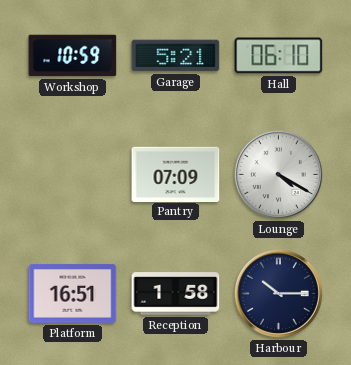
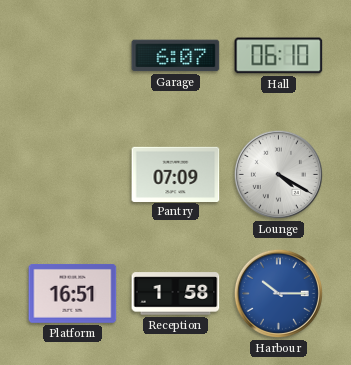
Workshop: 10:59 -> none
Garage: 5:21 -> 6:07
Harbour dial: navy -> blue
